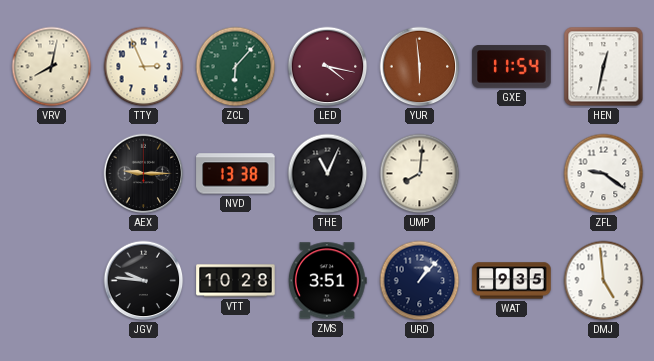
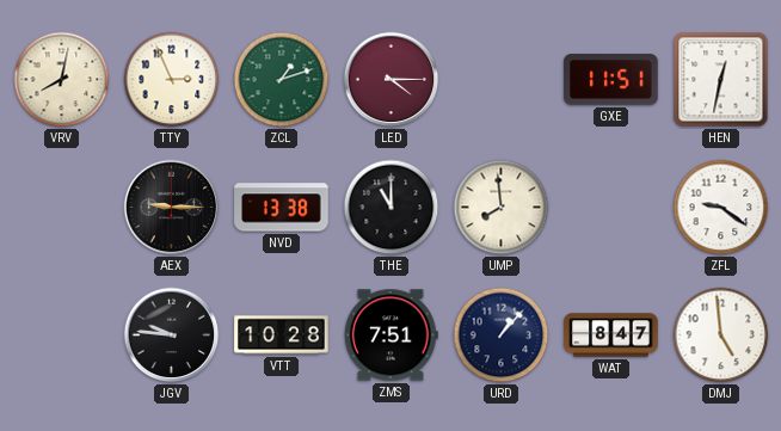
ZCL: 6:07 -> 1:12
LED: 4:17 -> 4:15
YUR: 5:59 -> none
GXE: 11:54 -> 11:51
THE: 11:04 -> 11:00
UMP: 8:01 -> 7:59
ZMS: 3:51 -> 7:51
WAT: 9:35 -> 8:47
